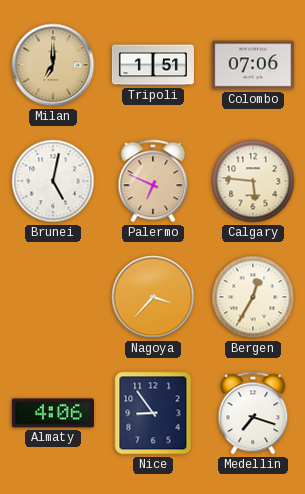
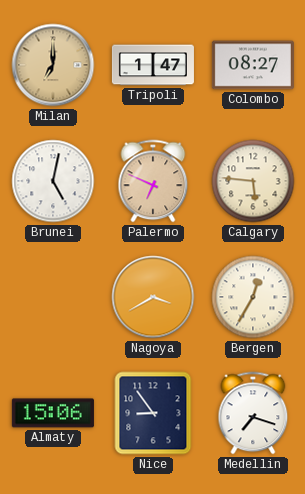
Tripoli: 1:51 -> 1:47
Colombo: 07:06 -> 08:27
Nagoya: 3:37 -> 3:40
Almaty: 4:06 -> 15:06
